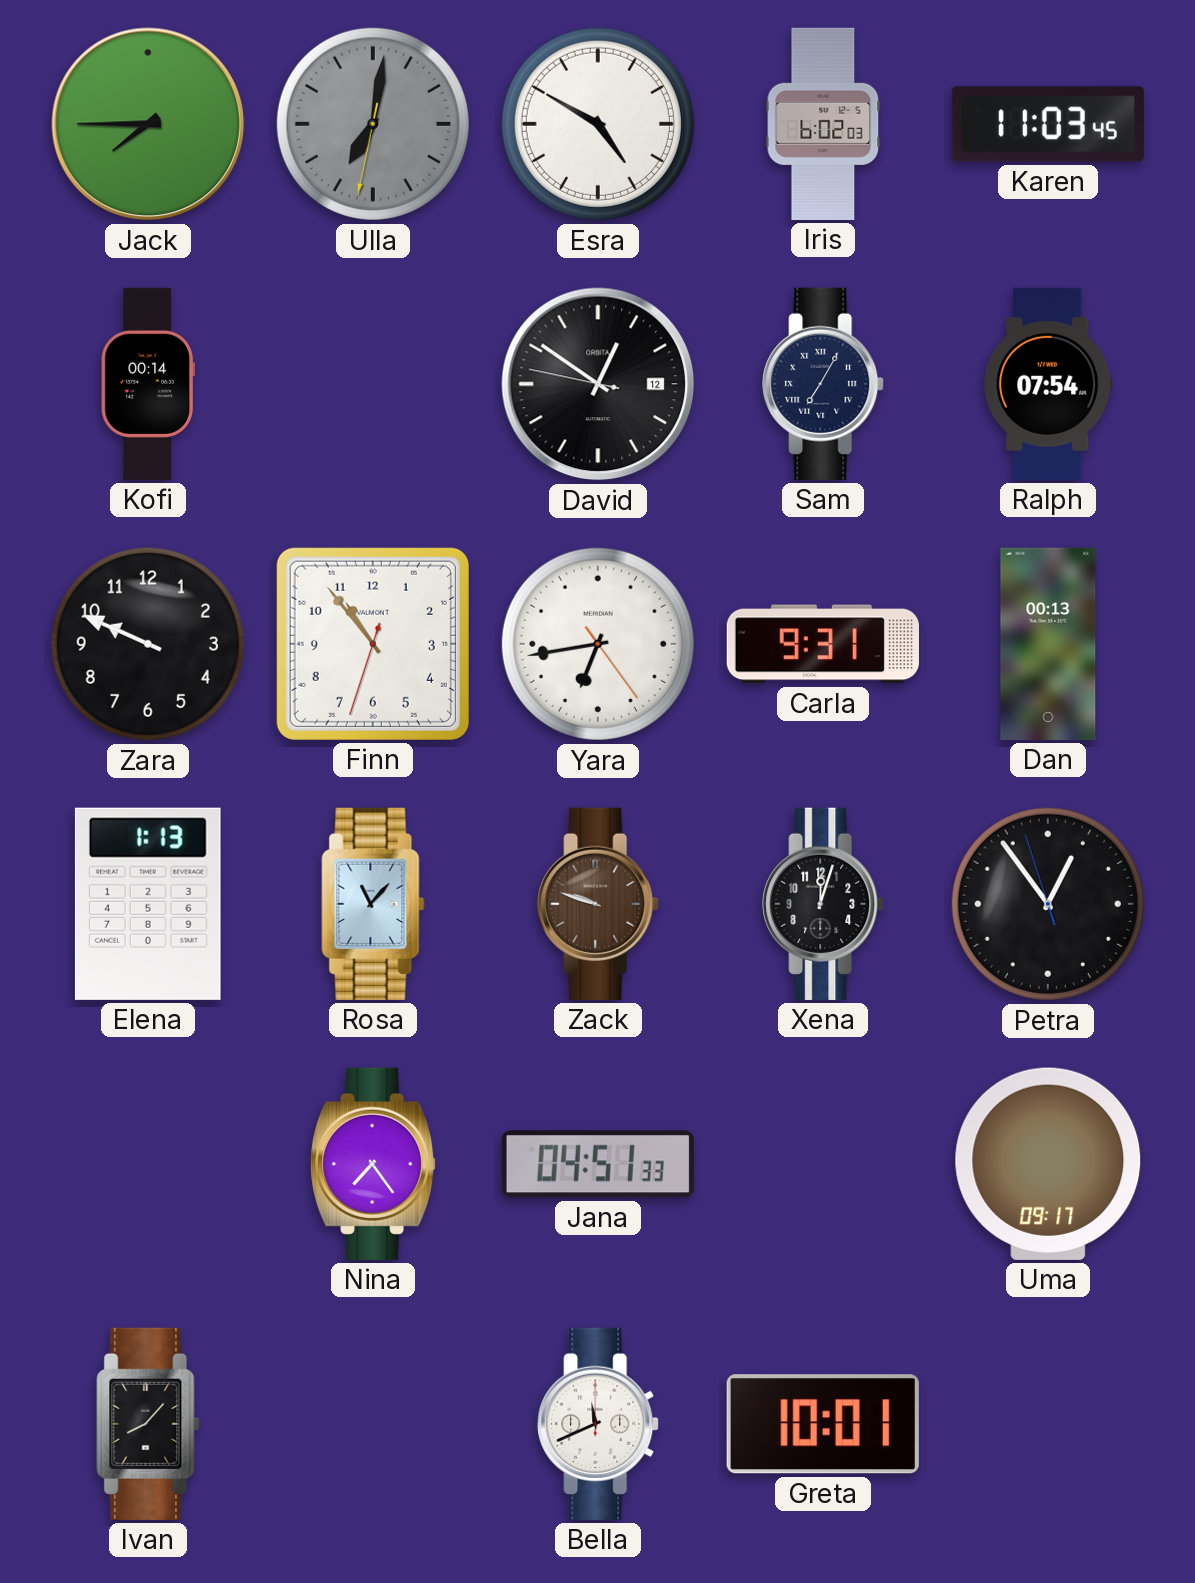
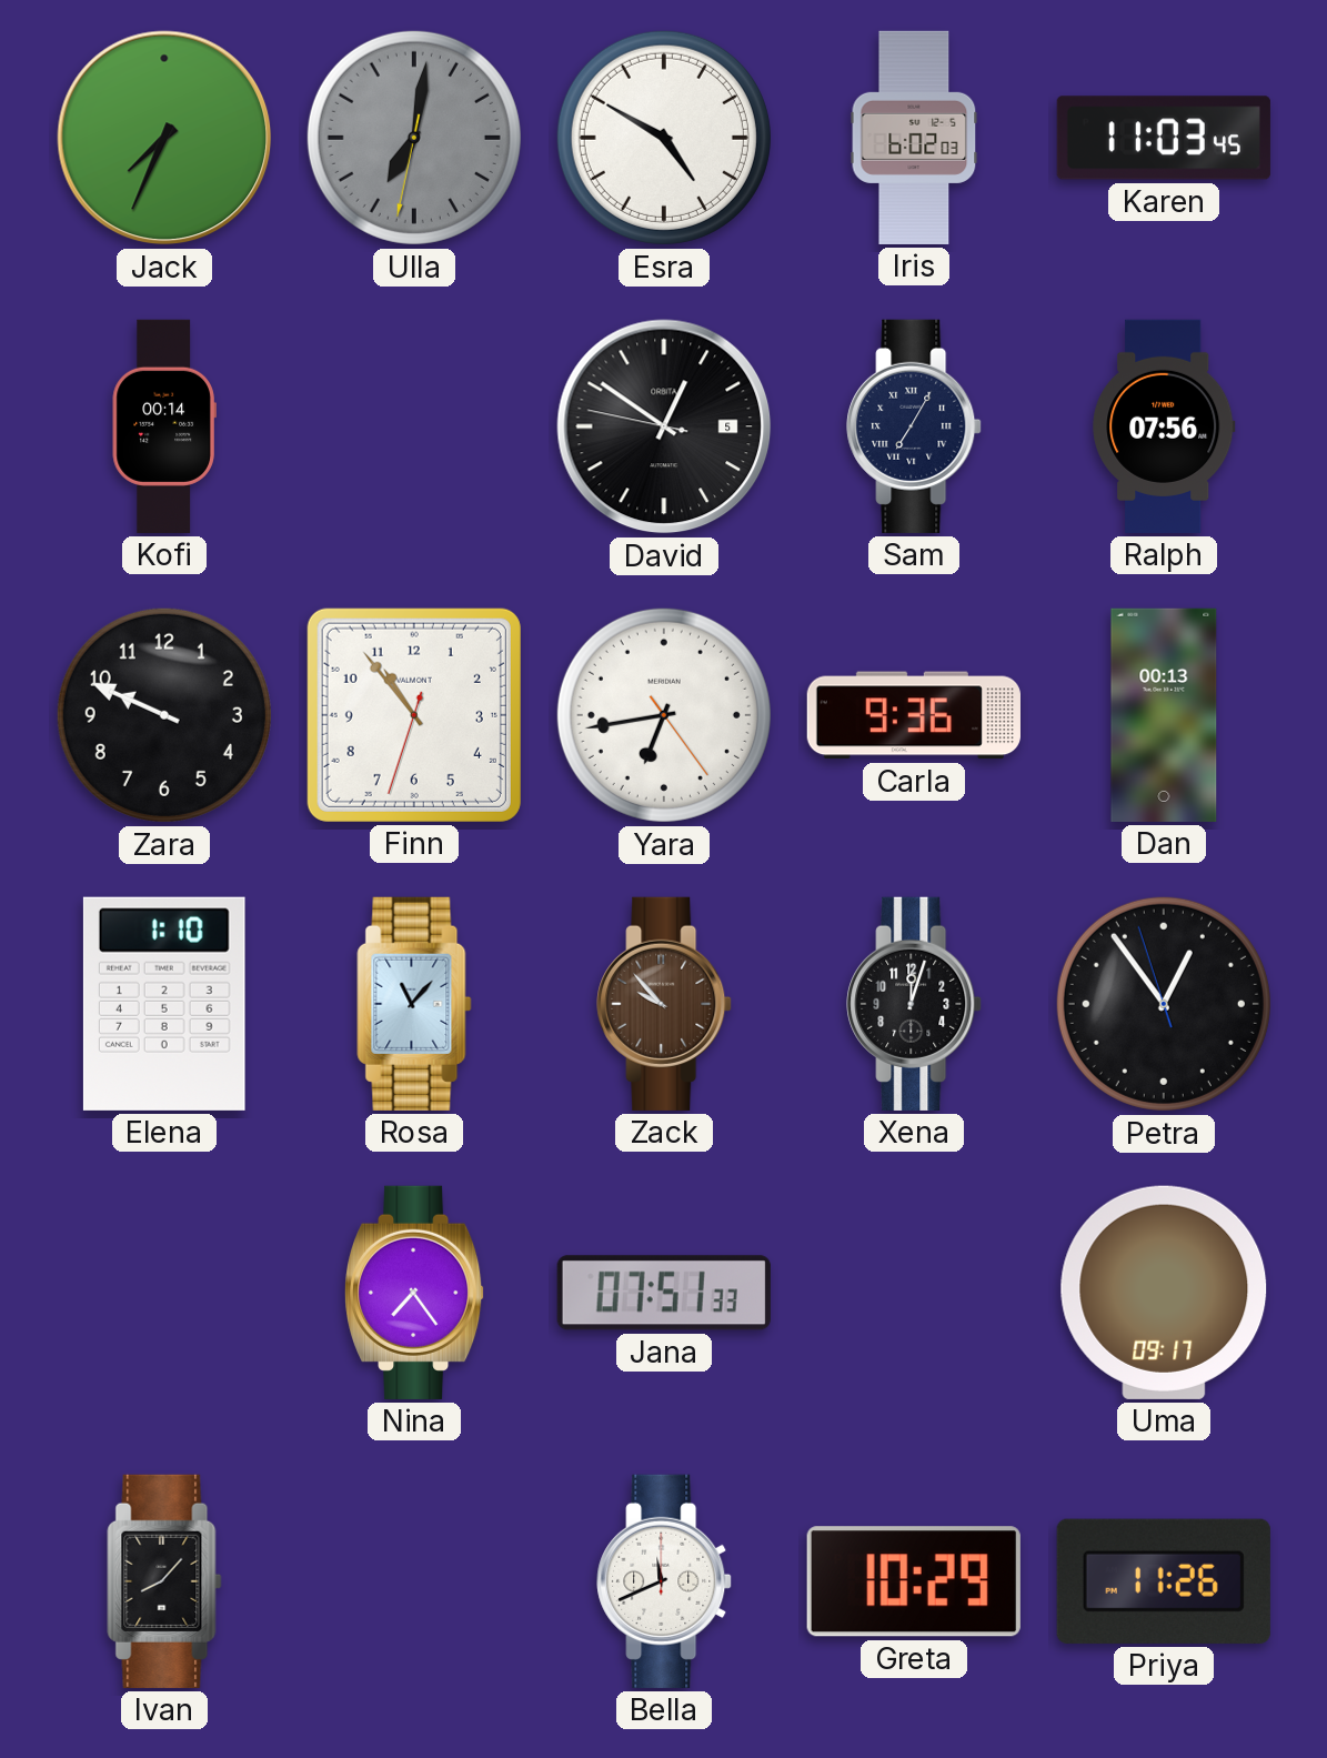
Jack: 7:45 -> 7:34
David date: 12 -> 5
Ralph: 07:54 -> 07:56
Carla: 9:31 -> 9:36
Elena: 1:13 -> 1:10
Zack: 9:48 -> 9:53
Jana: 04:51 -> 07:51
Greta: 10:01 -> 10:29
Priya: none -> 11:26
